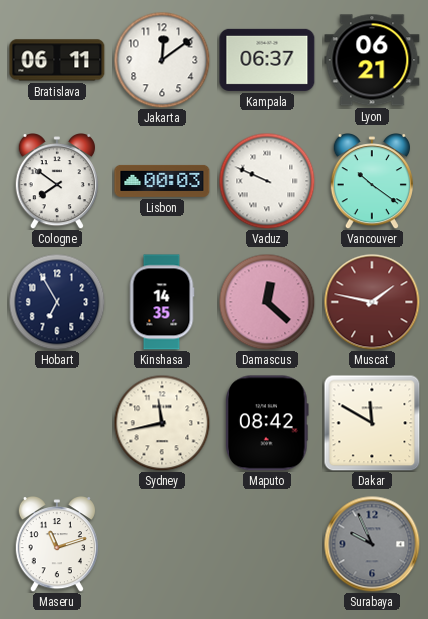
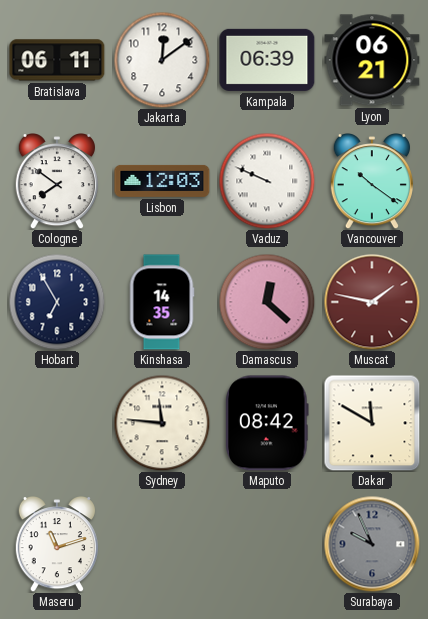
Kampala: 06:37 -> 06:39
Lisbon: 00:03 -> 12:03
Sydney: 11:43 -> 11:46
